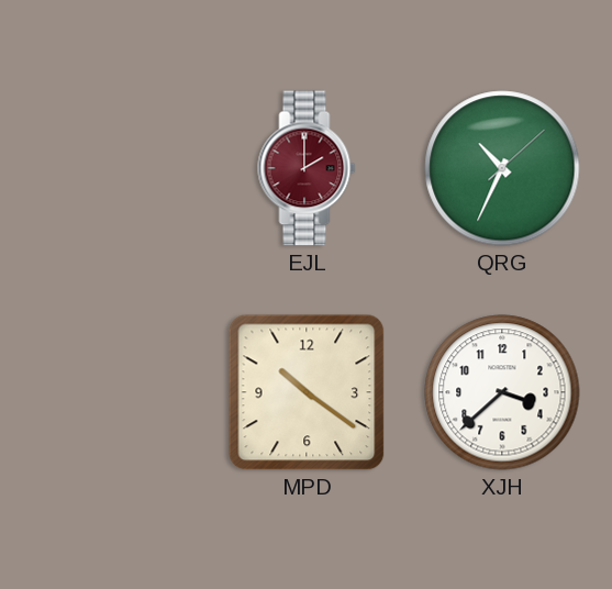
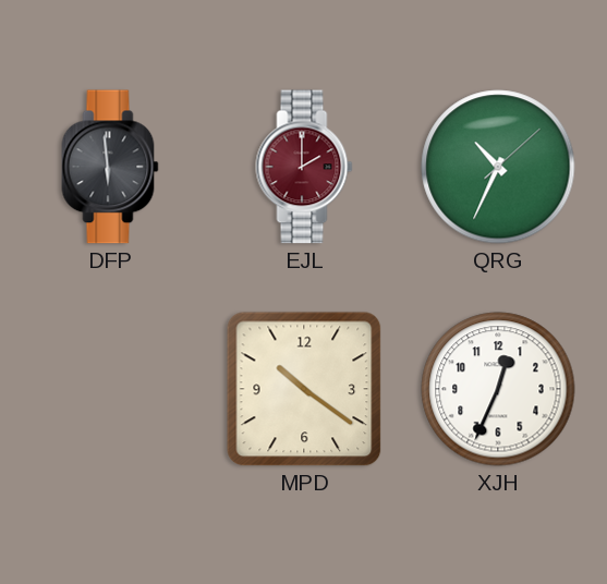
DFP: none -> 5:59
XJH: 3:38 -> 12:34
